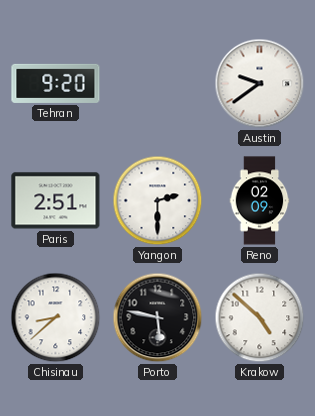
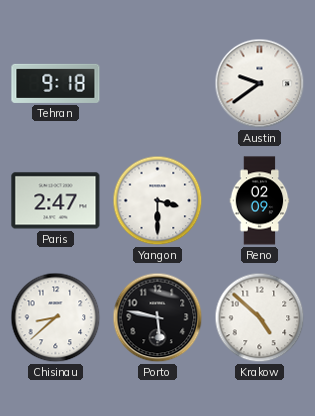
Tehran: 9:20 -> 9:18
Paris: 2:51 -> 2:47
Yangon: 2:30 -> 3:30
